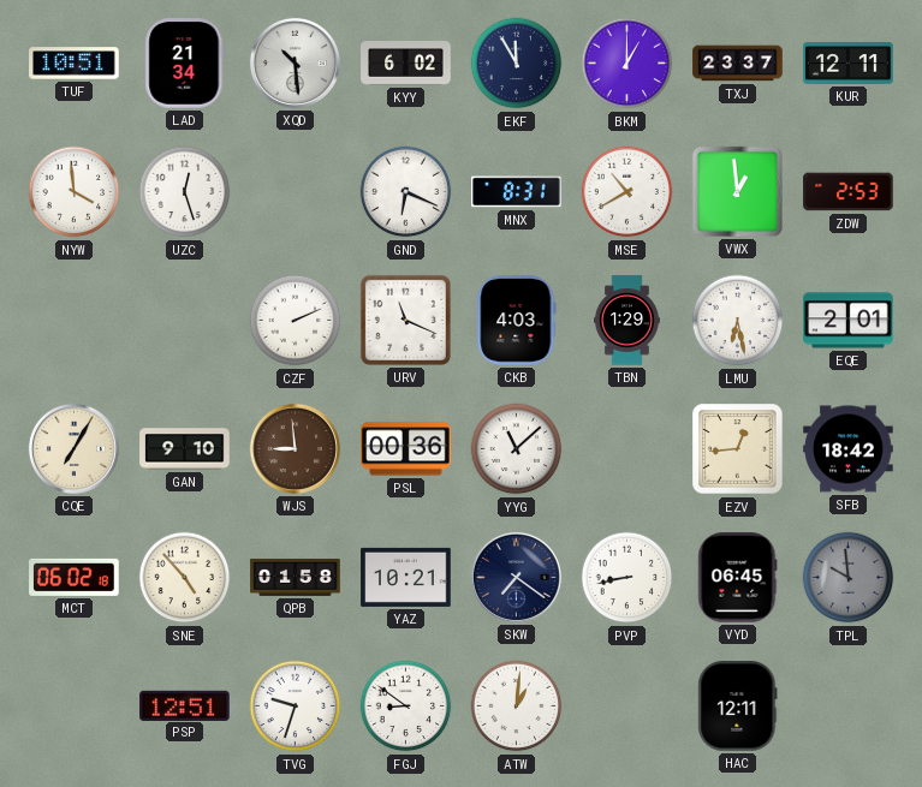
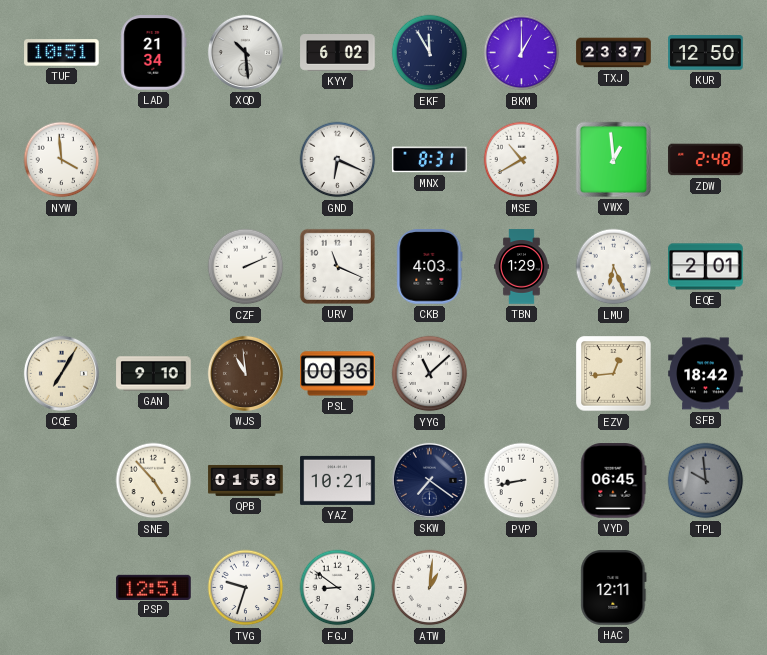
KUR: 12:11 -> 12:50
UZC: 12:27 -> none
ZDW: 2:53 -> 2:48
LMU: 6:28 -> 6:26
WJS: 8:59 -> 10:59
MCT: 06:02 -> none
